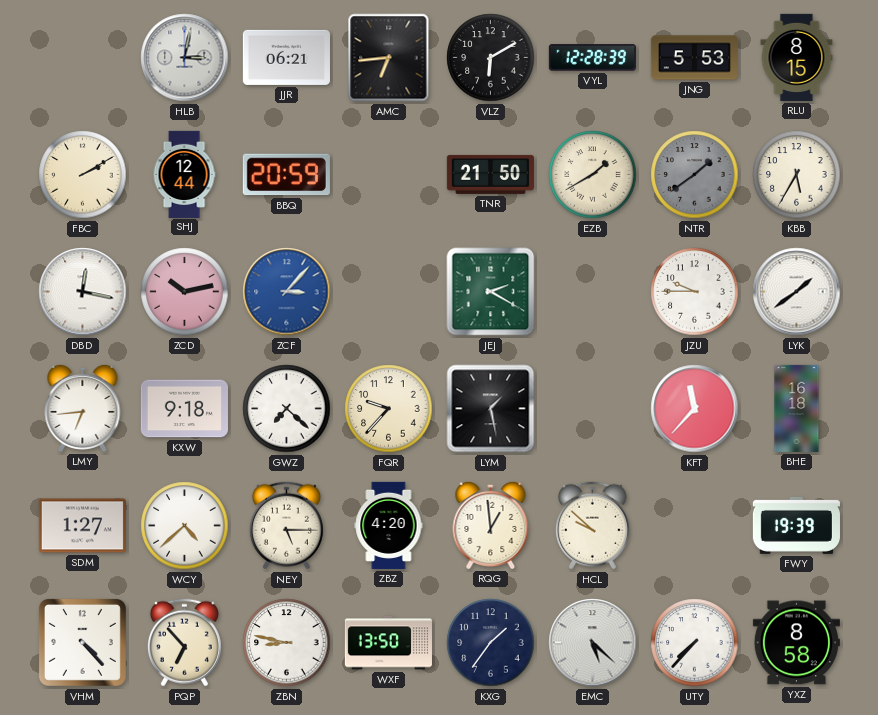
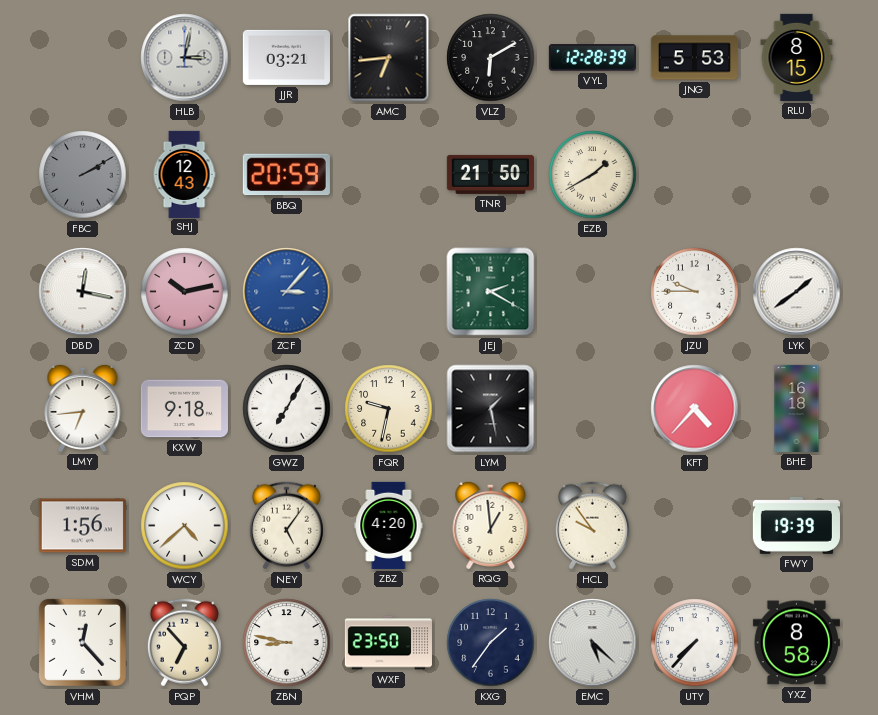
JJR: 06:21 -> 03:21
FBC dial: cream -> grey
SHJ: 12:44 -> 12:43
NTR: 1:39 -> none
KBB: 5:35 -> none
GWZ: 7:22 -> 7:05
FQR: 9:37 -> 9:32
KFT: 11:37 -> 4:37
SDM: 1:27 -> 1:56
NEY: 5:15 -> 5:06
HCL: 9:52 -> 9:54
VHM: 4:23 -> 12:23
WXF: 13:50 -> 23:50
